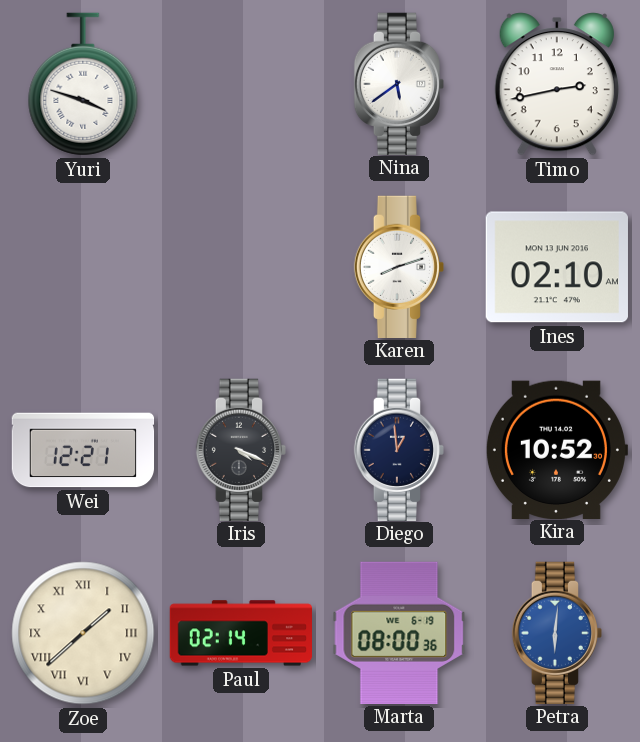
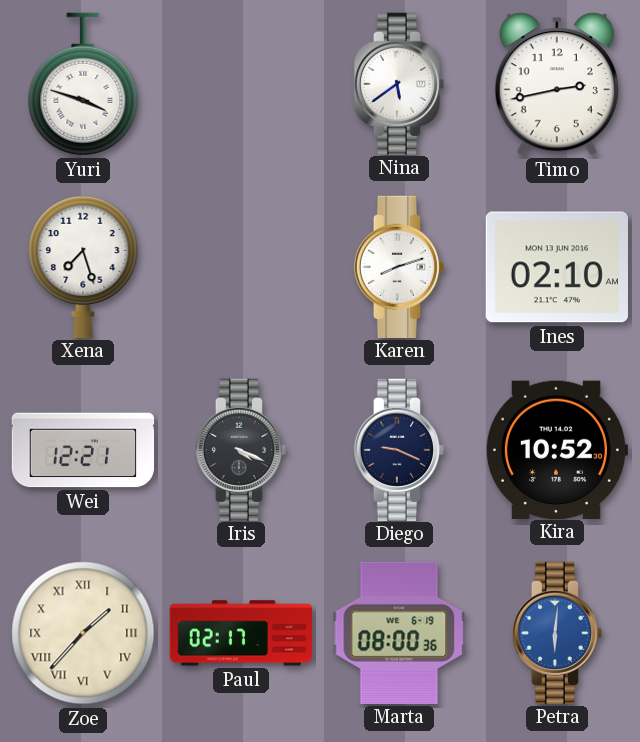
Xena: none -> 7:27
Diego: 12:59 -> 9:19
Zoe: 1:38 -> 1:37
Paul: 02:14 -> 02:17
